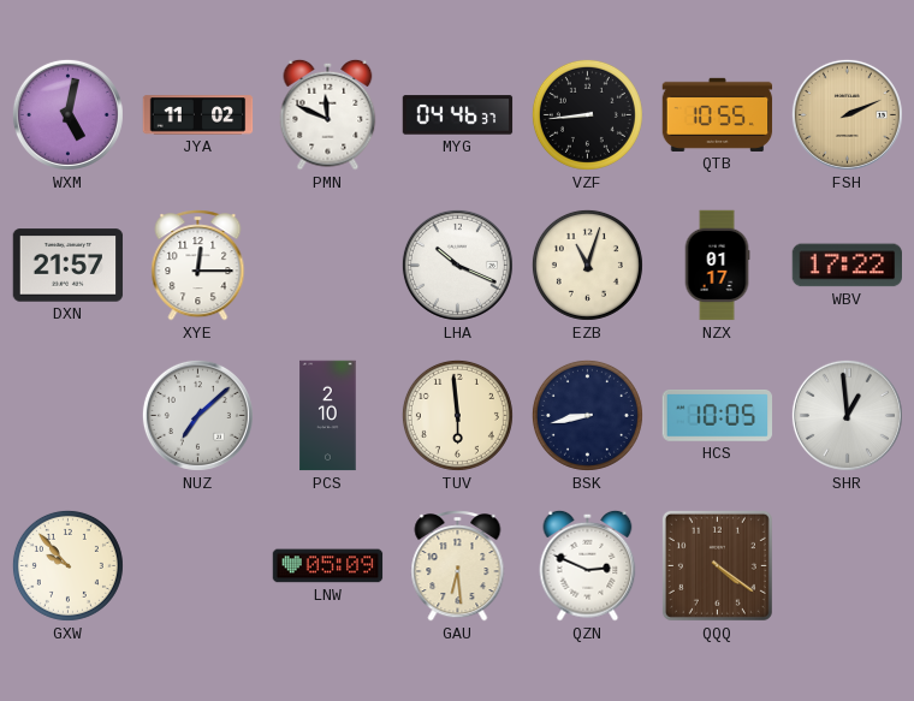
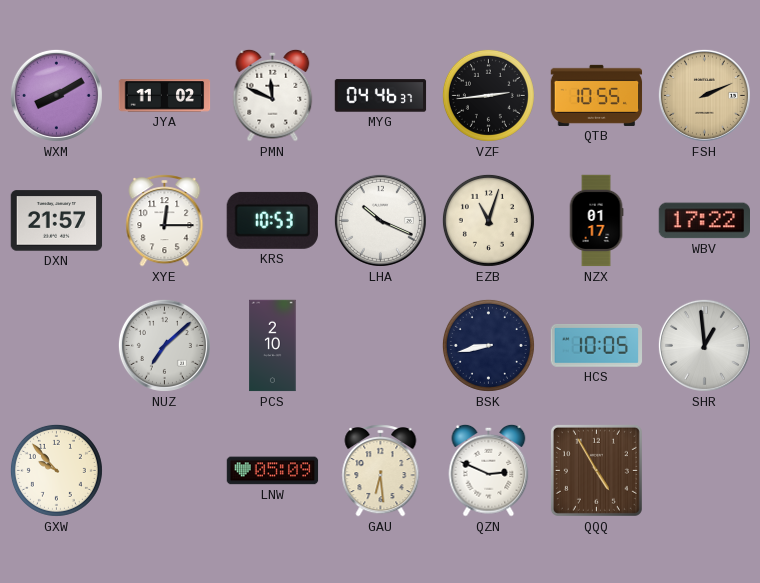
WXM: 5:02 -> 8:10
VZF: 8:44 -> 2:44
KRS: none -> 10:53
TUV: 5:59 -> none
QQQ: 4:21 -> 4:55
